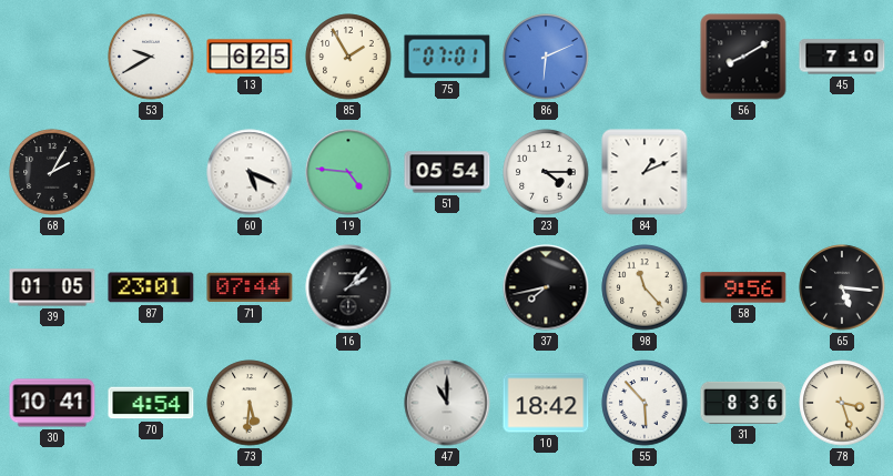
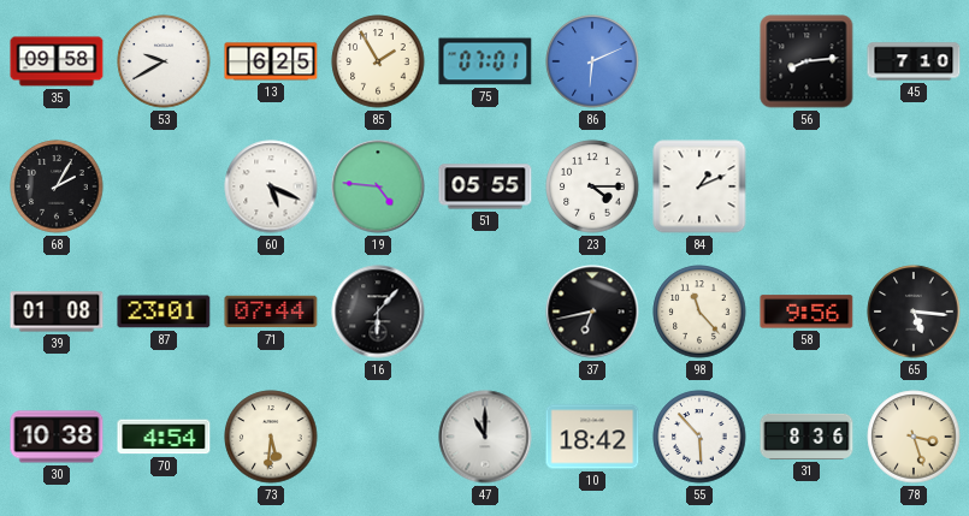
35: none -> 09:58
56: 8:10 -> 8:14
51: 05:54 -> 05:55
39: 01:05 -> 01:08
16: 2:07 -> 6:07
37: 7:43 -> 6:43
30: 10:41 -> 10:38
